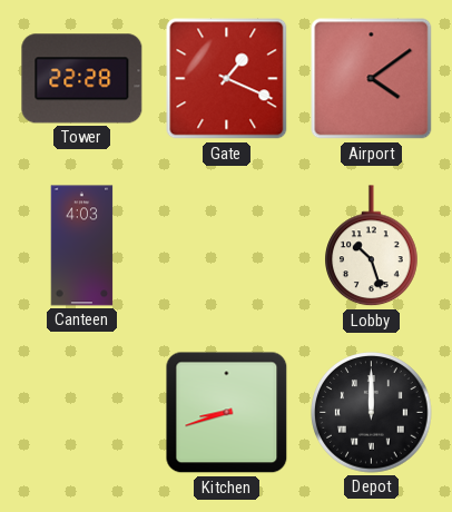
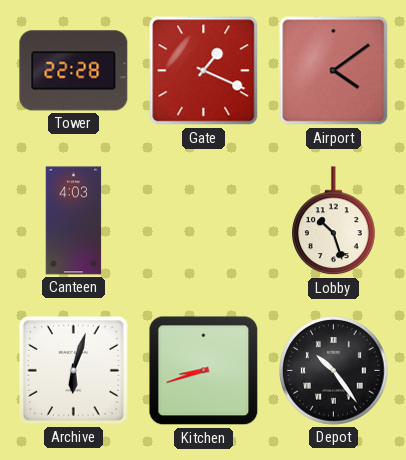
Archive: none -> 6:03
Depot: 12:00 -> 10:24
